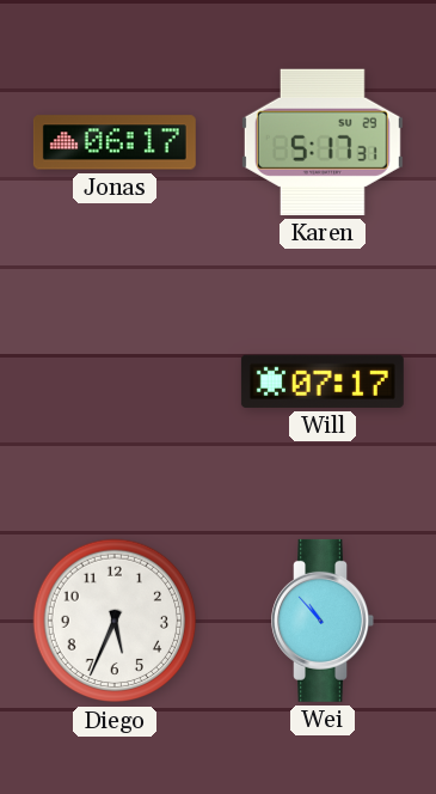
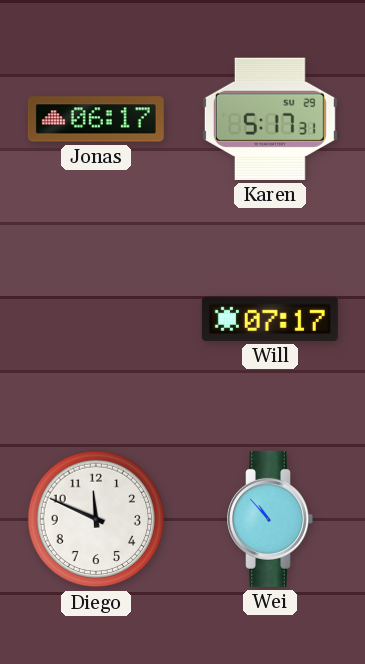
Diego: 5:34 -> 11:49
